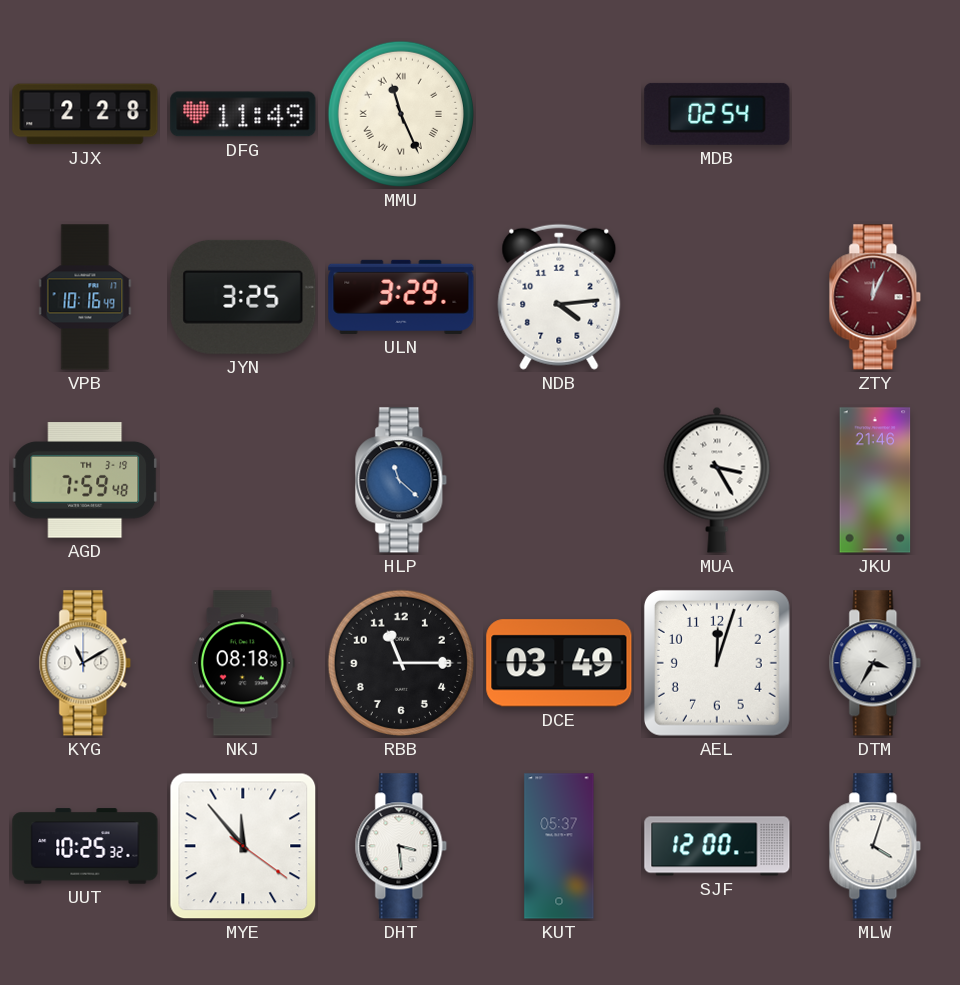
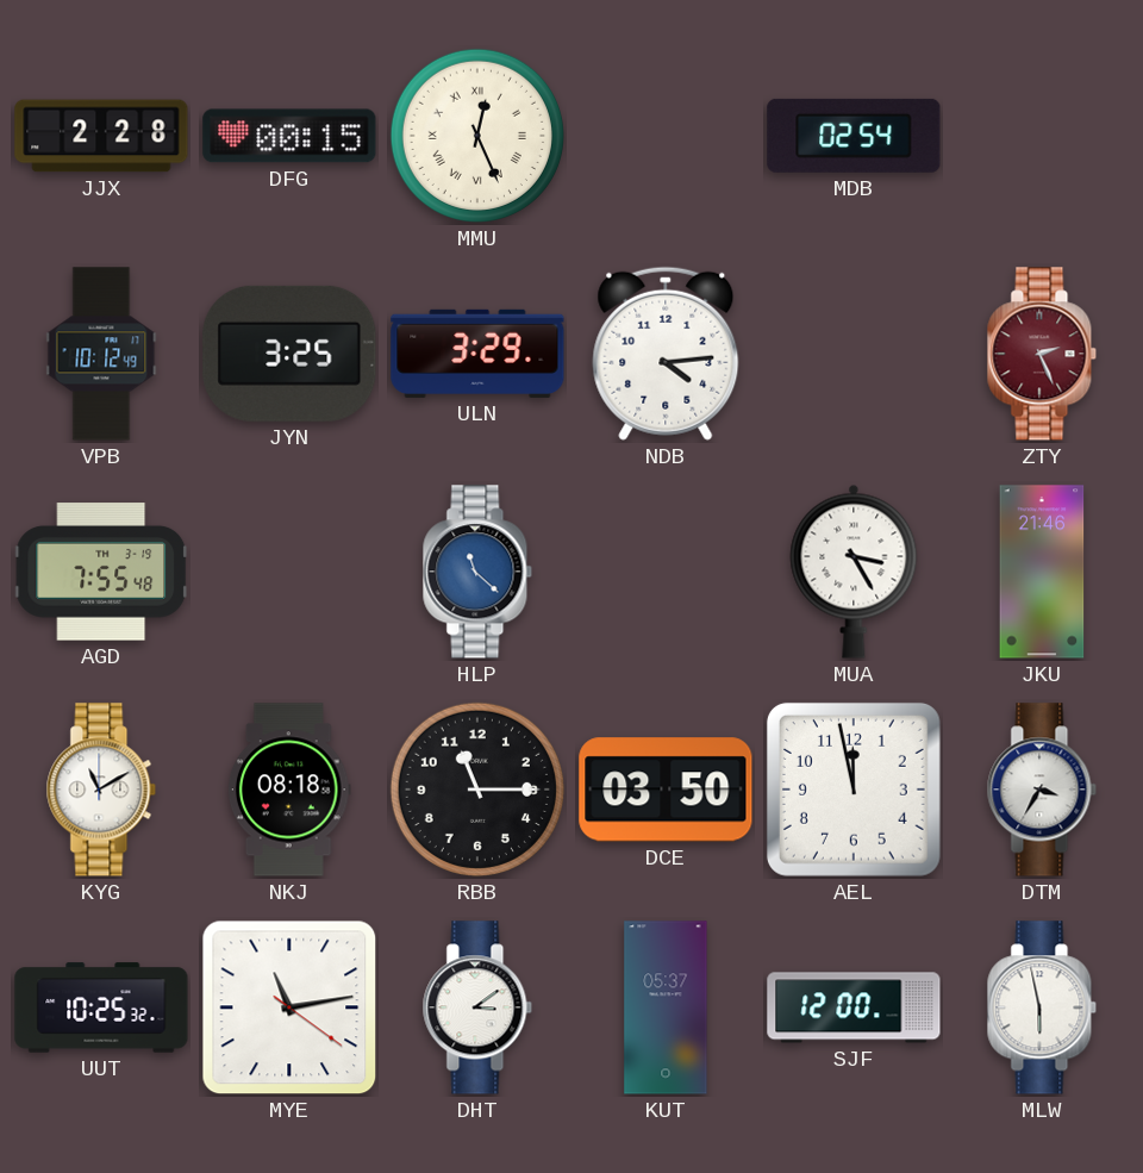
DFG: 11:49 -> 00:15
MMU: 11:26 -> 12:26
VPB: 10:16 -> 10:12
ZTY: 12:04 -> 2:26
AGD: 7:59 -> 7:55
DCE: 03:49 -> 03:50
AEL: 12:03 -> 11:58
MYE: 11:53 -> 11:13
DHT: 3:29 -> 3:09
MLW: 4:03 -> 5:58
